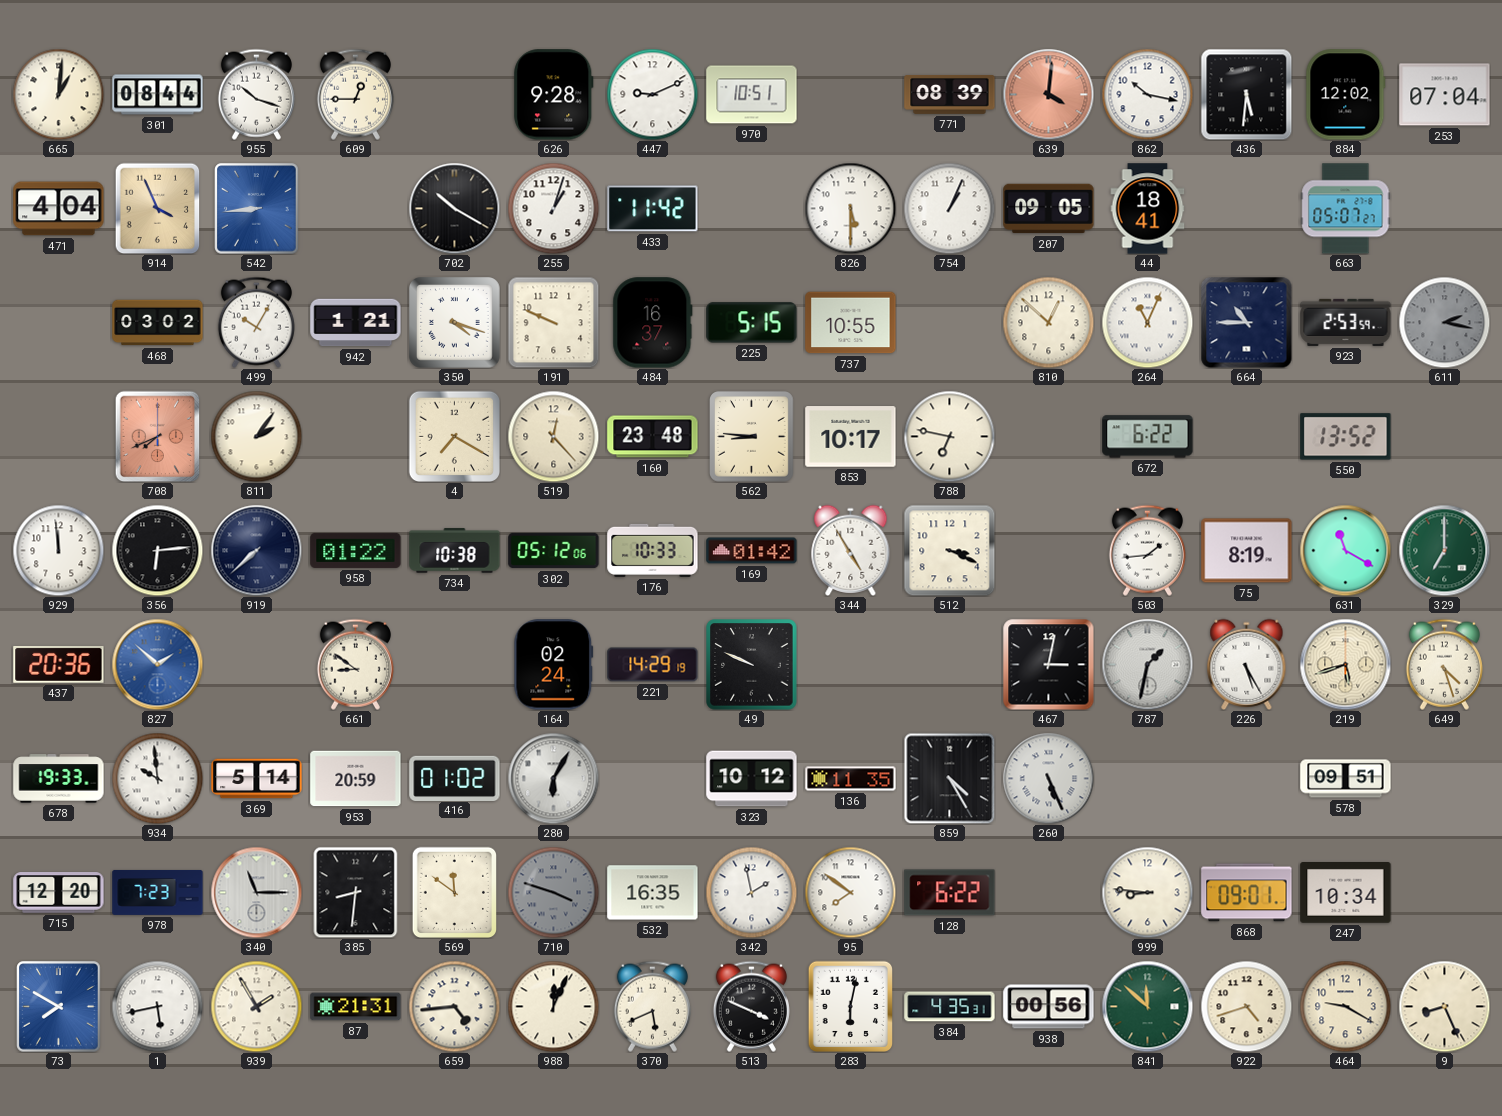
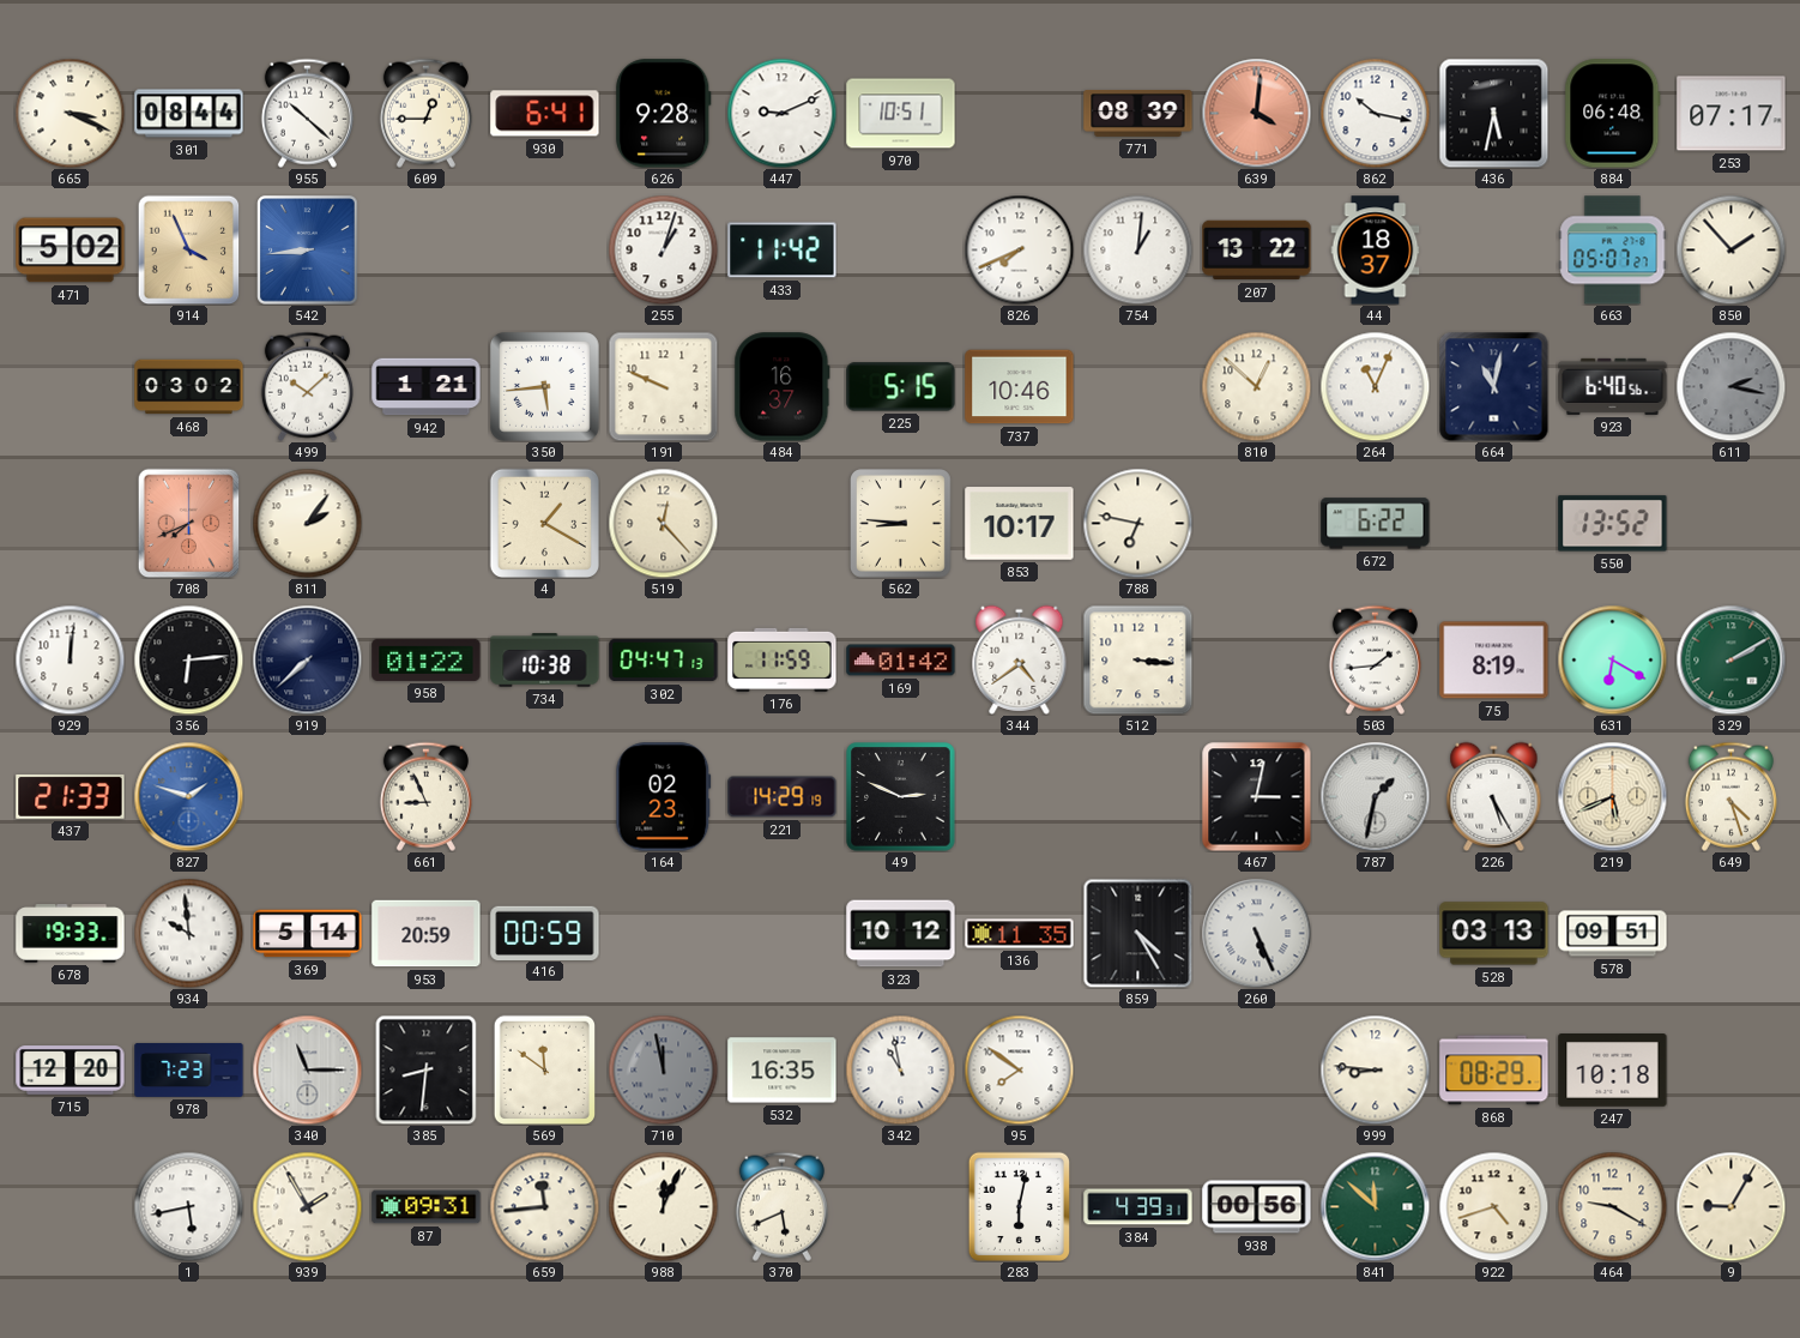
665: 1:01 -> 3:19
955: 10:18 -> 10:22
930: none -> 6:41
436: 5:31 -> 5:32
884: 12:02 -> 06:48
253: 07:04 -> 07:17
471: 4:04 -> 5:02
702: 10:20 -> none
826: 5:30 -> 7:41
754: 1:04 -> 1:01
207: 09:05 -> 13:22
44: 18:41 -> 18:37
850: none -> 1:53
499: 10:05 -> 10:08
350: 4:18 -> 5:44
737: 10:55 -> 10:46
664: 10:45 -> 11:02
923: 2:53 -> 6:40
4: 7:20 -> 1:20
160: 23:48 -> none
929: 11:59 -> 12:01
302: 05:12 -> 04:47
176: 10:33 -> 11:59
344: 4:55 -> 4:39
512: 3:19 -> 3:16
631: 11:20 -> 6:20
329: 7:00 -> 2:10
437: 20:36 -> 21:33
827: 1:52 -> 1:48
661: 8:51 -> 8:56
164: 02:24 -> 02:23
49: 9:49 -> 2:49
219: 5:42 -> 5:41
416: 01:02 -> 00:59
280: 6:05 -> none
528: none -> 03:13
710: 3:48 -> 11:58
342: 1:58 -> 10:58
128: 6:22 -> none
868: 09:01 -> 08:29
247: 10:34 -> 10:18
73: 7:50 -> none
87: 21:31 -> 09:31
659: 4:44 -> 11:44
513: 3:49 -> none
384: 4:35 -> 4:39
9: 8:26 -> 9:05
